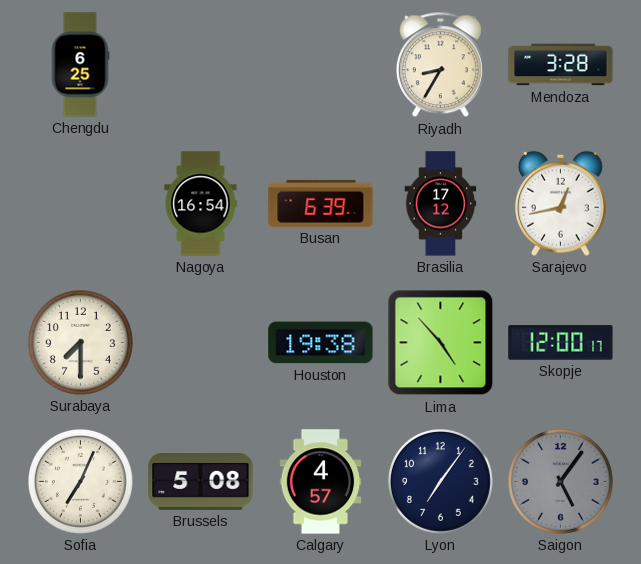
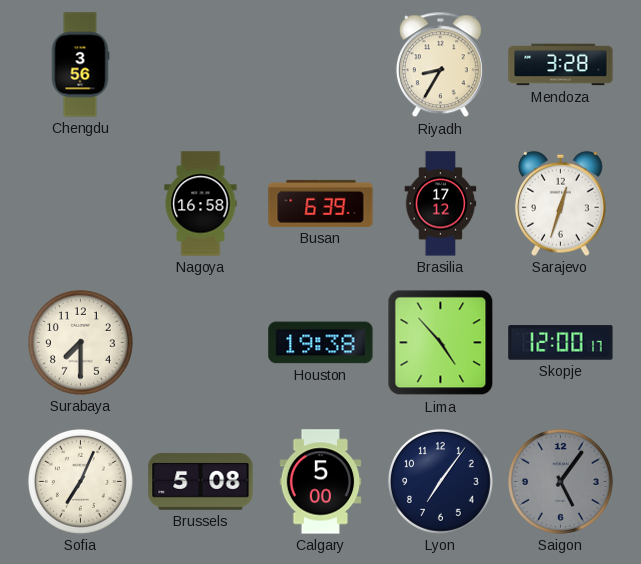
Chengdu: 6:25 -> 3:56
Nagoya: 16:54 -> 16:58
Sarajevo: 12:43 -> 12:33
Calgary: 4:57 -> 5:00
